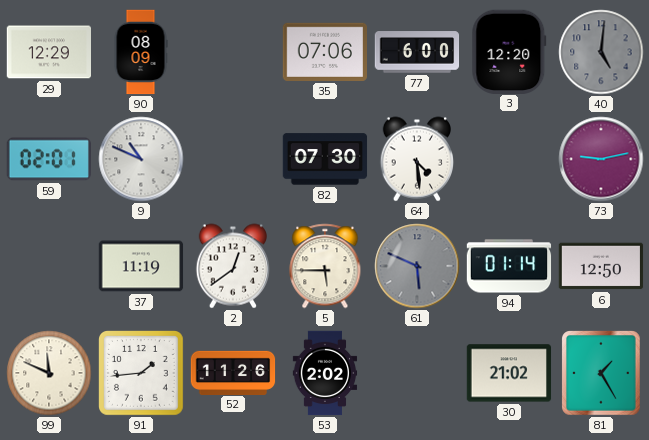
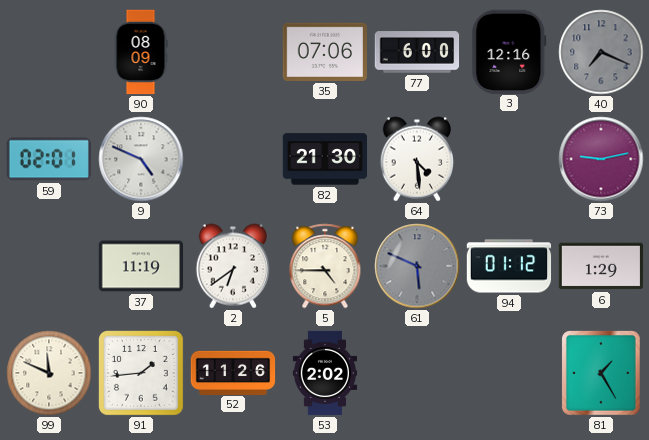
29: 12:29 -> none
3: 12:20 -> 12:16
40: 5:01 -> 7:19
9: 10:49 -> 4:49
82: 07:30 -> 21:30
2: 12:39 -> 6:39
5: 5:45 -> 4:45
94: 01:14 -> 01:12
6: 12:50 -> 1:29
30: 21:02 -> none
